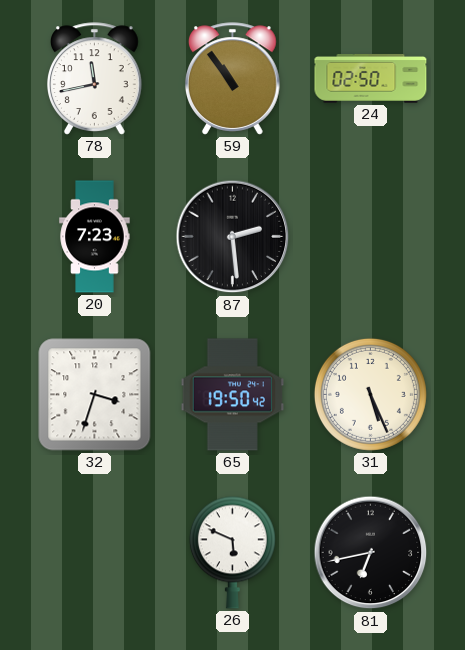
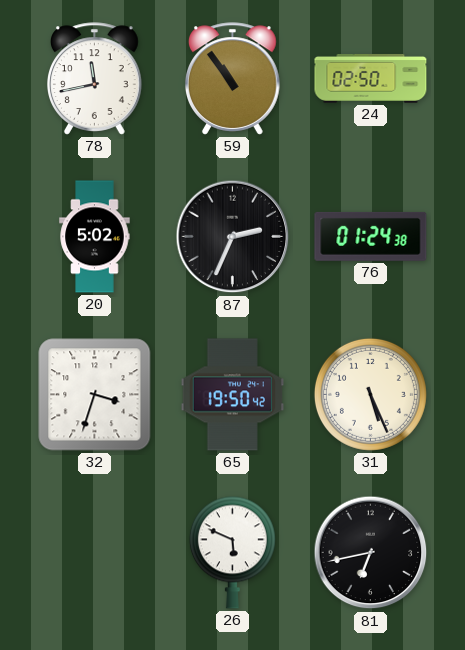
20: 7:23 -> 5:02
87: 2:29 -> 2:34
76: none -> 01:24
